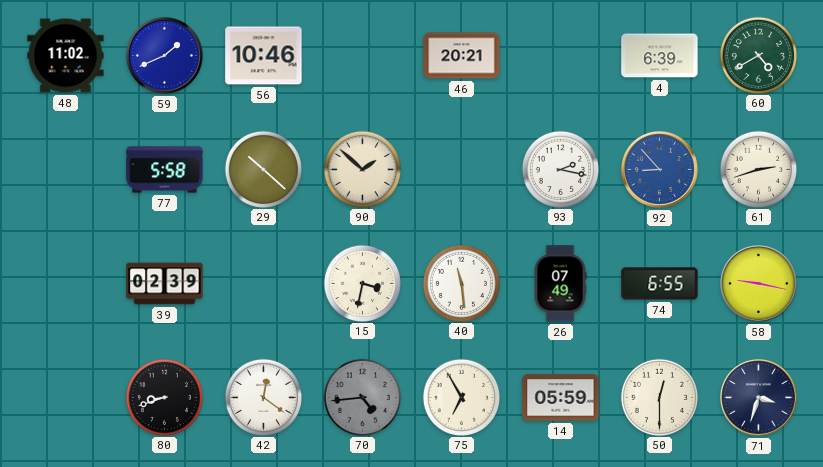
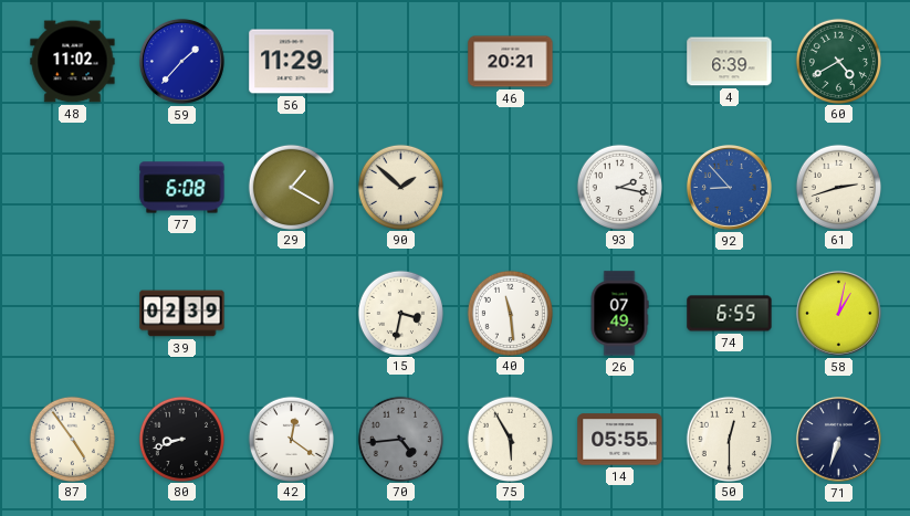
59: 1:41 -> 1:37
56: 10:46 -> 11:29
77: 5:58 -> 6:08
29: 10:22 -> 1:20
58: 9:17 -> 1:02
87: none -> 4:54
75: 6:55 -> 5:55
14: 05:59 -> 05:55
71: 3:33 -> 6:33
